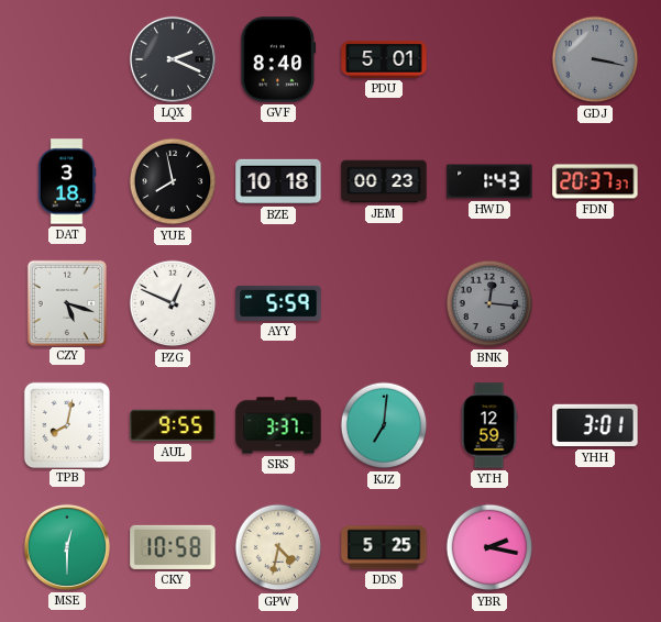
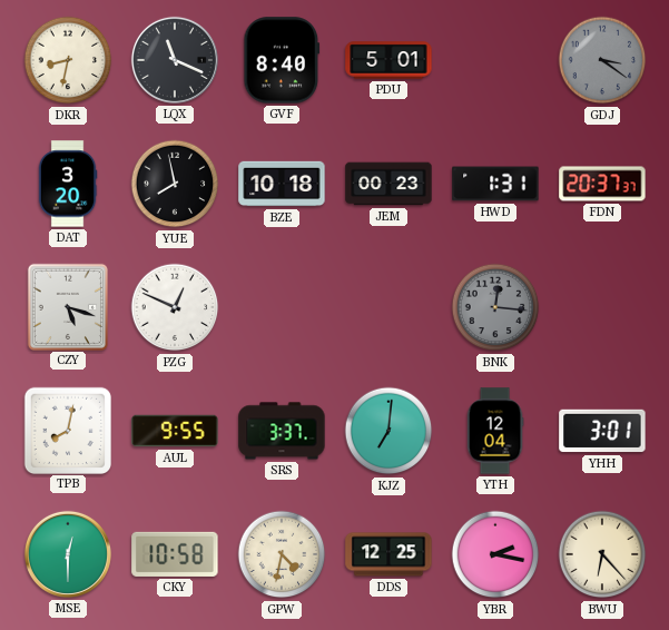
DKR: none -> 8:32
LQX: 2:19 -> 11:19
GDJ: 3:17 -> 3:21
DAT: 3:18 -> 3:20
HWD: 1:43 -> 1:31
AYY: 5:59 -> none
YTH: 12:59 -> 12:04
DDS: 5:25 -> 12:25
BWU: none -> 6:23
